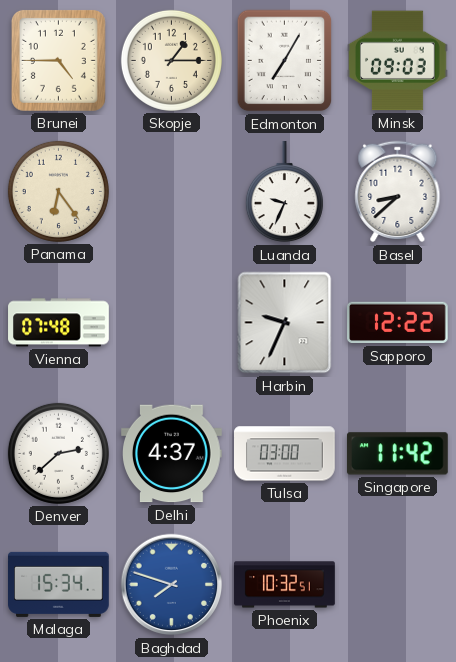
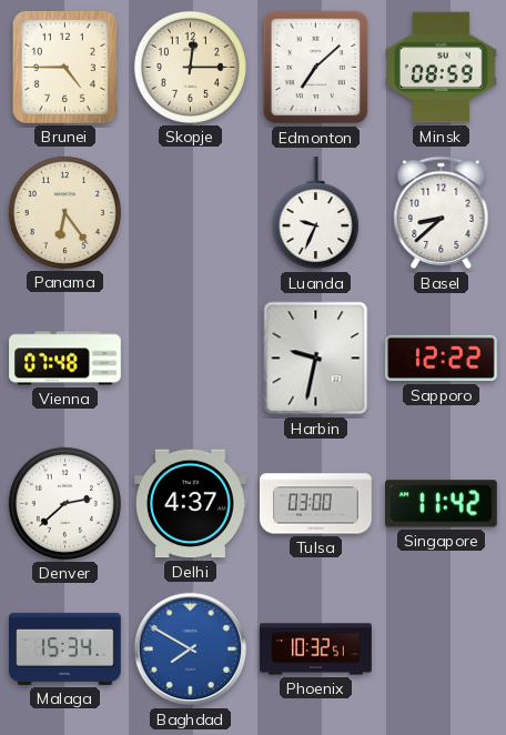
Skopje: 1:15 -> 12:15
Edmonton: 7:05 -> 7:08
Minsk: 09:03 -> 08:59
Harbin: 9:34 -> 9:32
Baghdad: 7:48 -> 7:50
